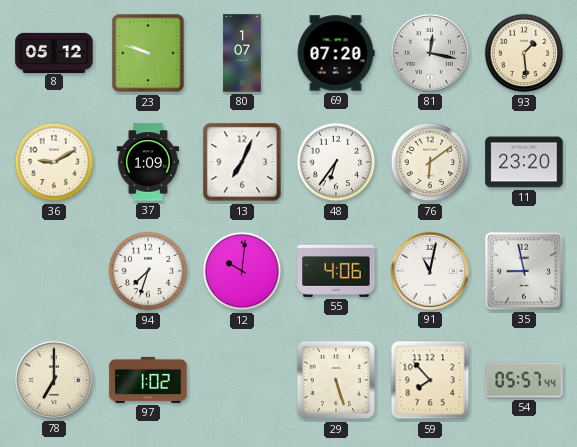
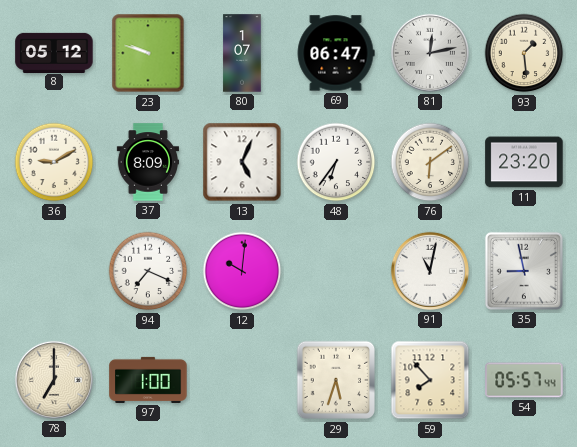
69: 07:20 -> 06:47
81: 12:17 -> 12:13
37: 1:09 -> 8:09
13: 7:04 -> 5:04
94: 7:33 -> 7:19
55: 4:06 -> none
97: 1:02 -> 1:00
29: 5:27 -> 5:33
